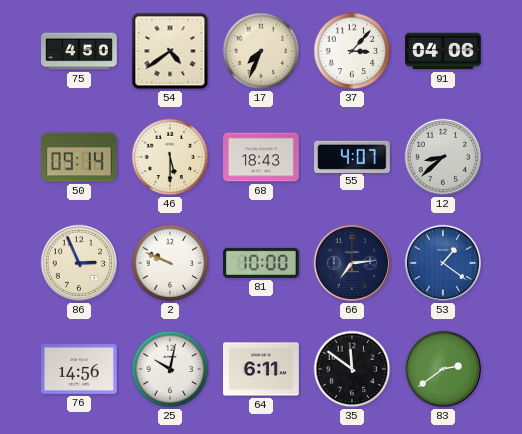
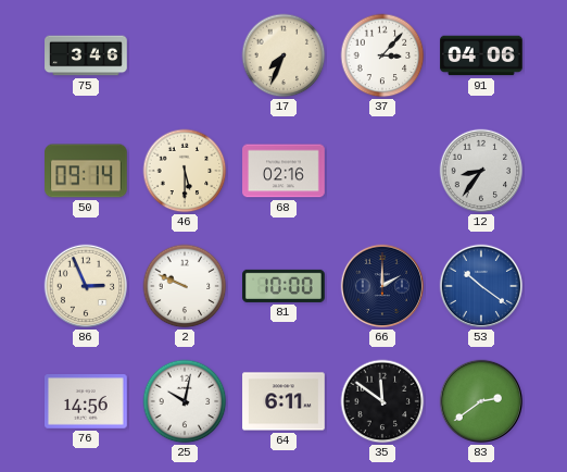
75: 4:50 -> 3:46
54: 4:39 -> none
68: 18:43 -> 02:16
55: 4:07 -> none
12: 8:38 -> 8:36
66: 7:14 -> 2:00
53: 1:21 -> 10:21
